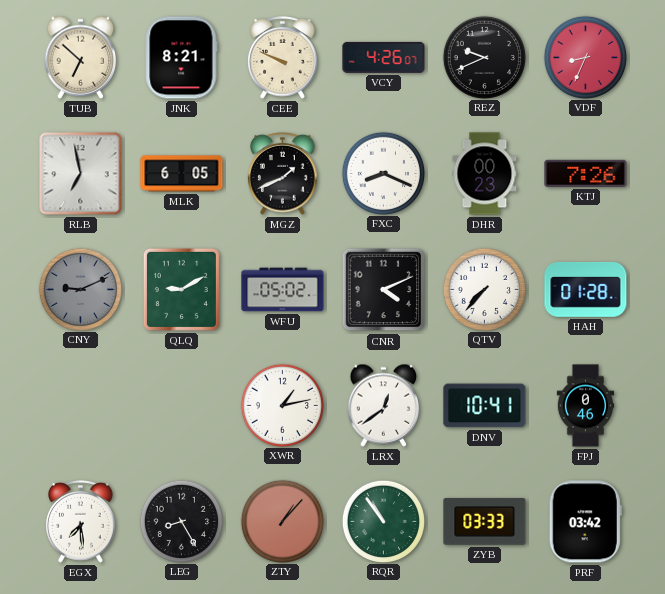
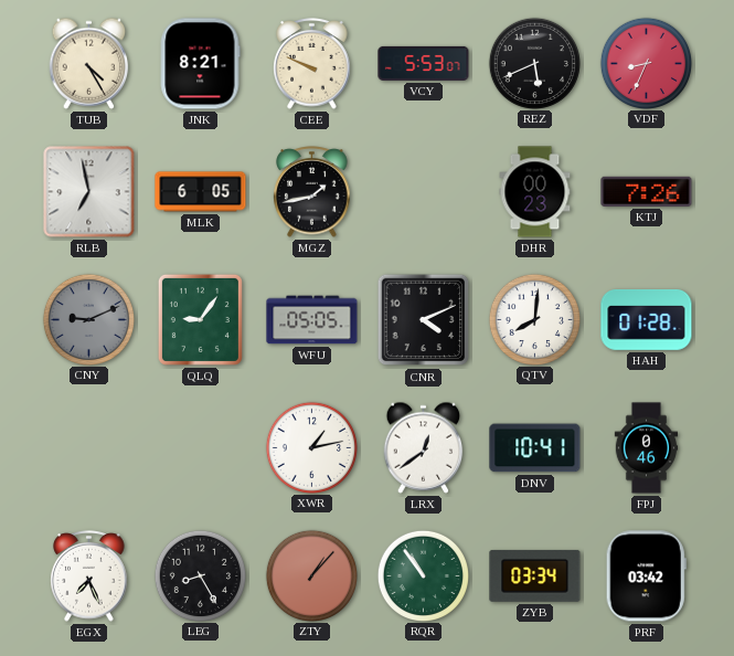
TUB: 6:52 -> 4:25
VCY: 4:26 -> 5:53
REZ: 9:41 -> 5:41
MGZ: 1:41 -> 1:43
FXC: 8:19 -> none
QLQ: 9:10 -> 9:06
WFU: 05:02 -> 05:05
QTV: 7:37 -> 8:01
EGX: 7:29 -> 7:26
ZYB: 03:33 -> 03:34
